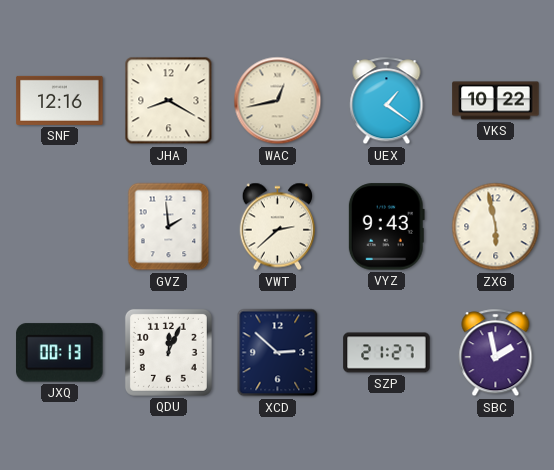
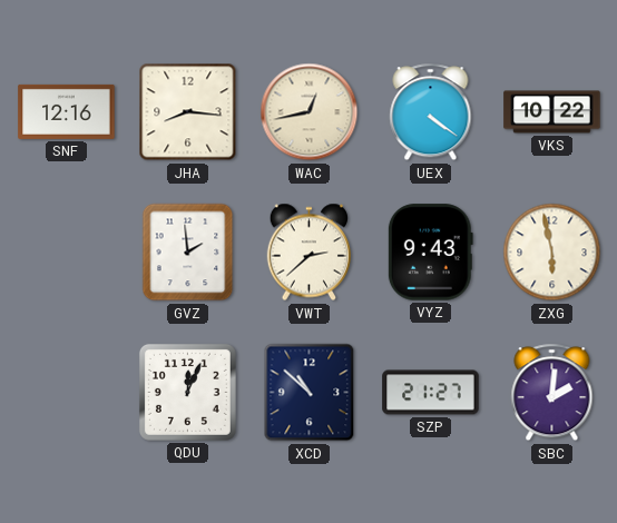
JHA: 8:20 -> 8:16
UEX: 1:21 -> 4:21
JXQ: 00:13 -> none
XCD: 2:52 -> 10:52
SBC: 1:58 -> 2:01
